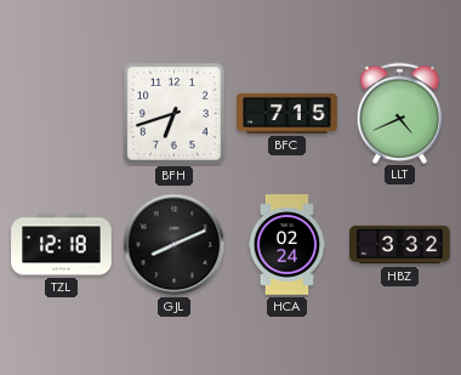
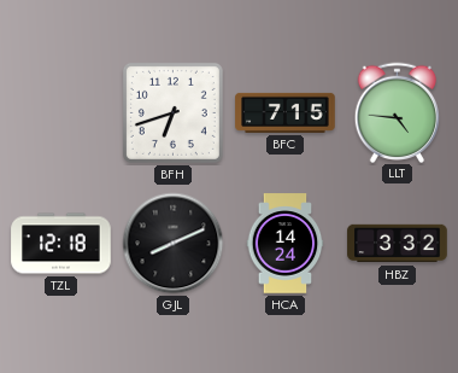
LLT: 4:41 -> 4:46
HCA: 02:24 -> 14:24
